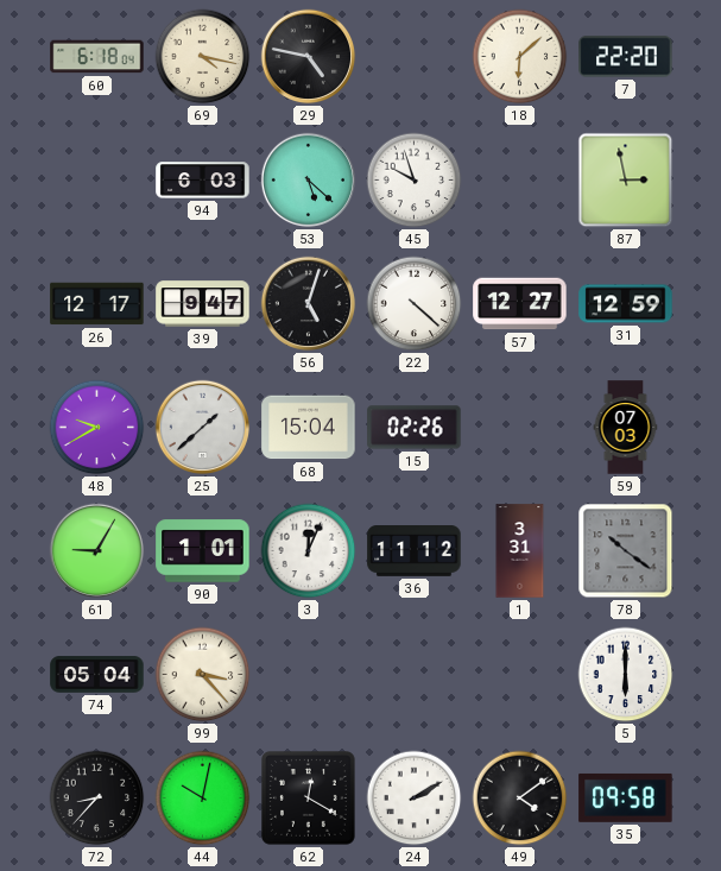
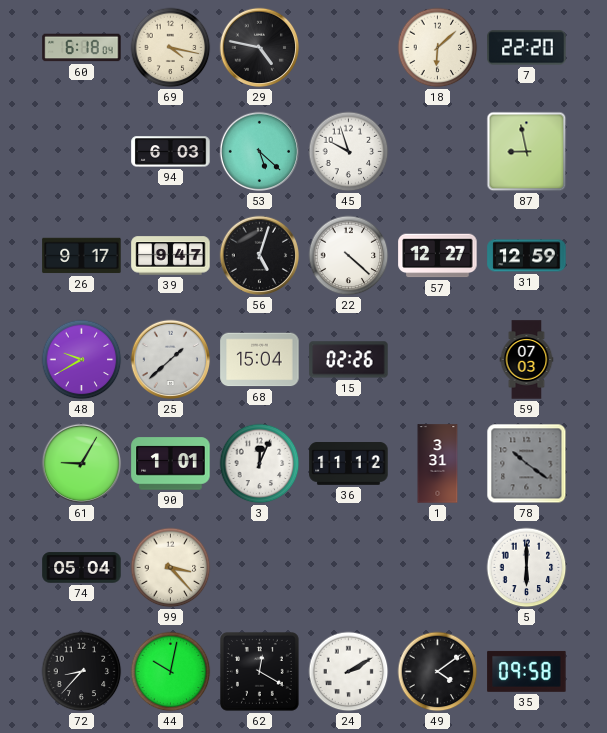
87: 2:58 -> 8:58
26: 12:17 -> 9:17
